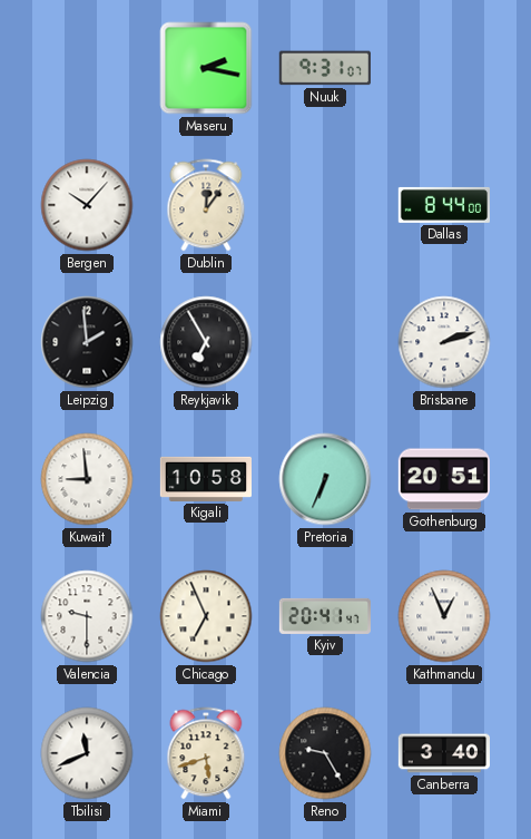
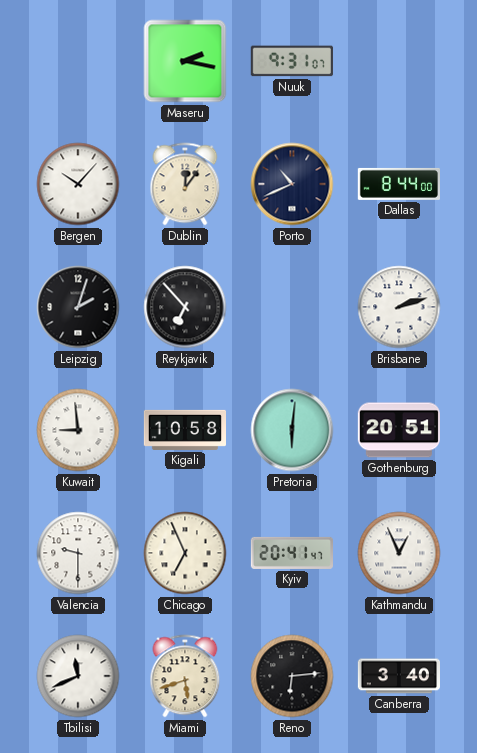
Porto: none -> 10:41
Leipzig: 1:59 -> 2:03
Reykjavik: 6:55 -> 6:53
Pretoria: 6:34 -> 6:01
Reno: 9:25 -> 6:14
